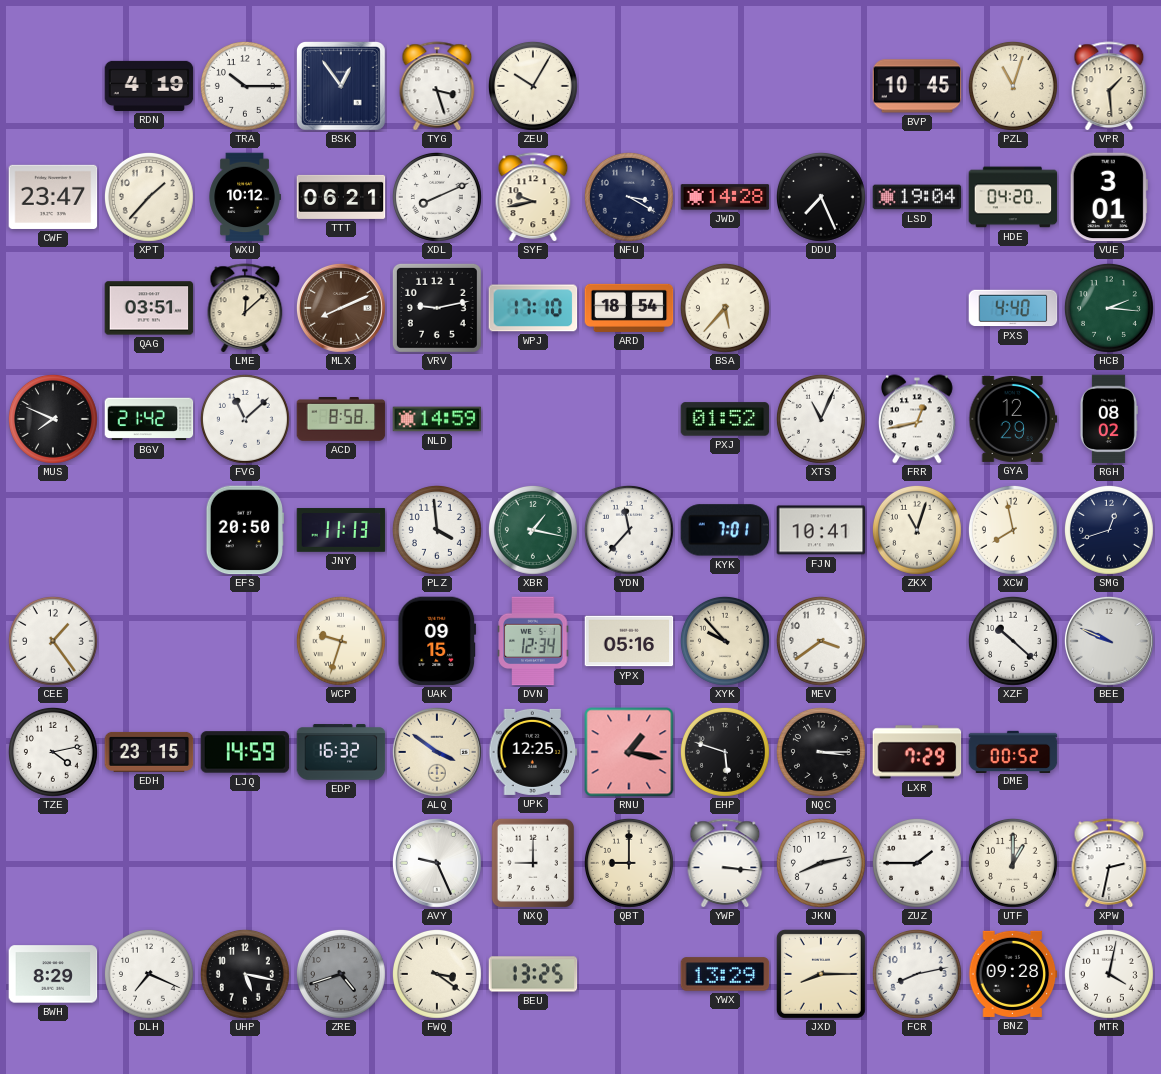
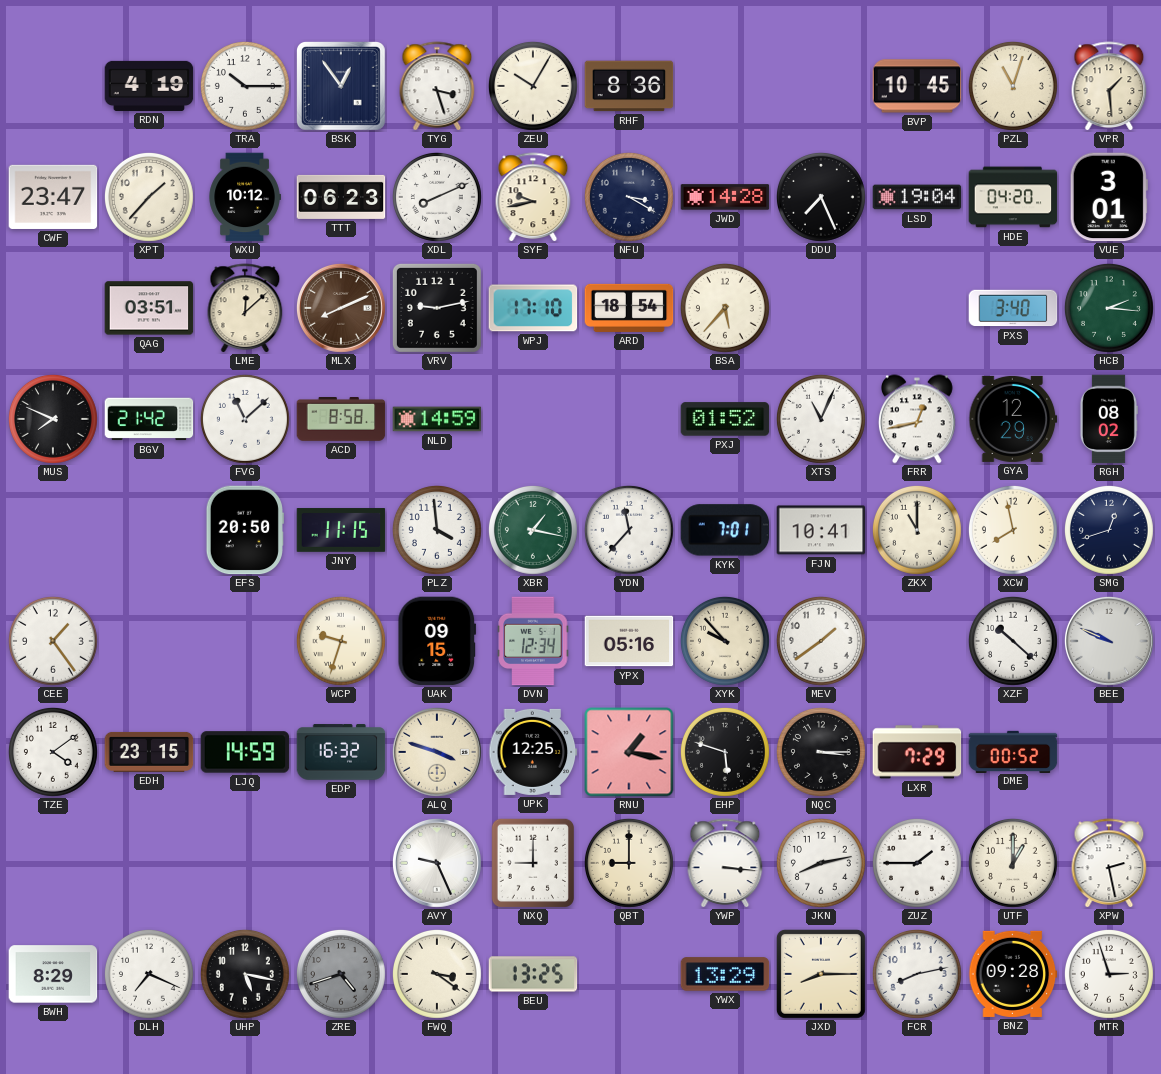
RHF: none -> 8:36
TTT: 06:21 -> 06:23
PXS: 4:40 -> 3:40
JNY: 11:13 -> 11:15
ZKX: 11:03 -> 11:00
MEV: 3:39 -> 1:39
TZE: 4:13 -> 4:09
ALQ: 3:51 -> 3:48
XPW: 2:32 -> 2:28
MTR: 4:02 -> 2:57
